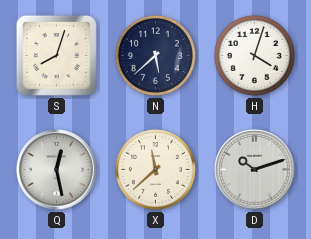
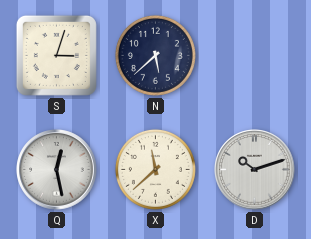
S: 8:03 -> 3:03
H: 4:03 -> none
